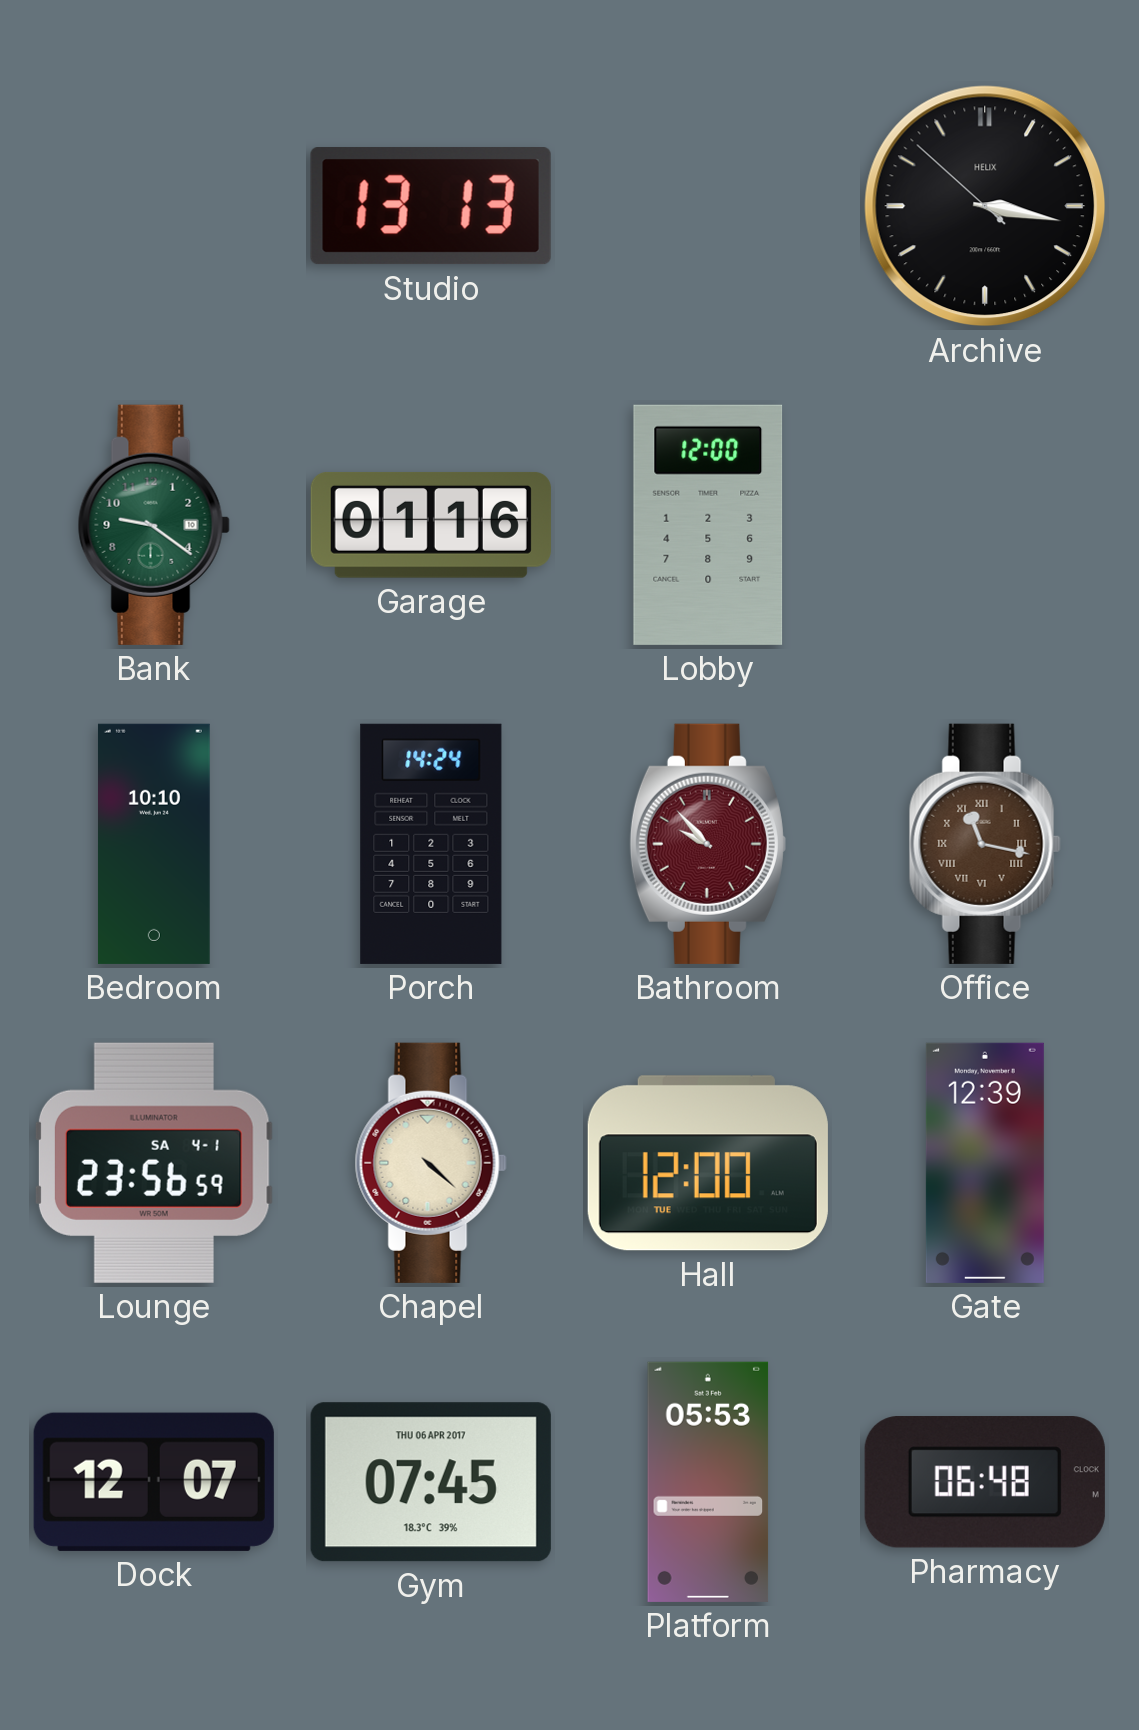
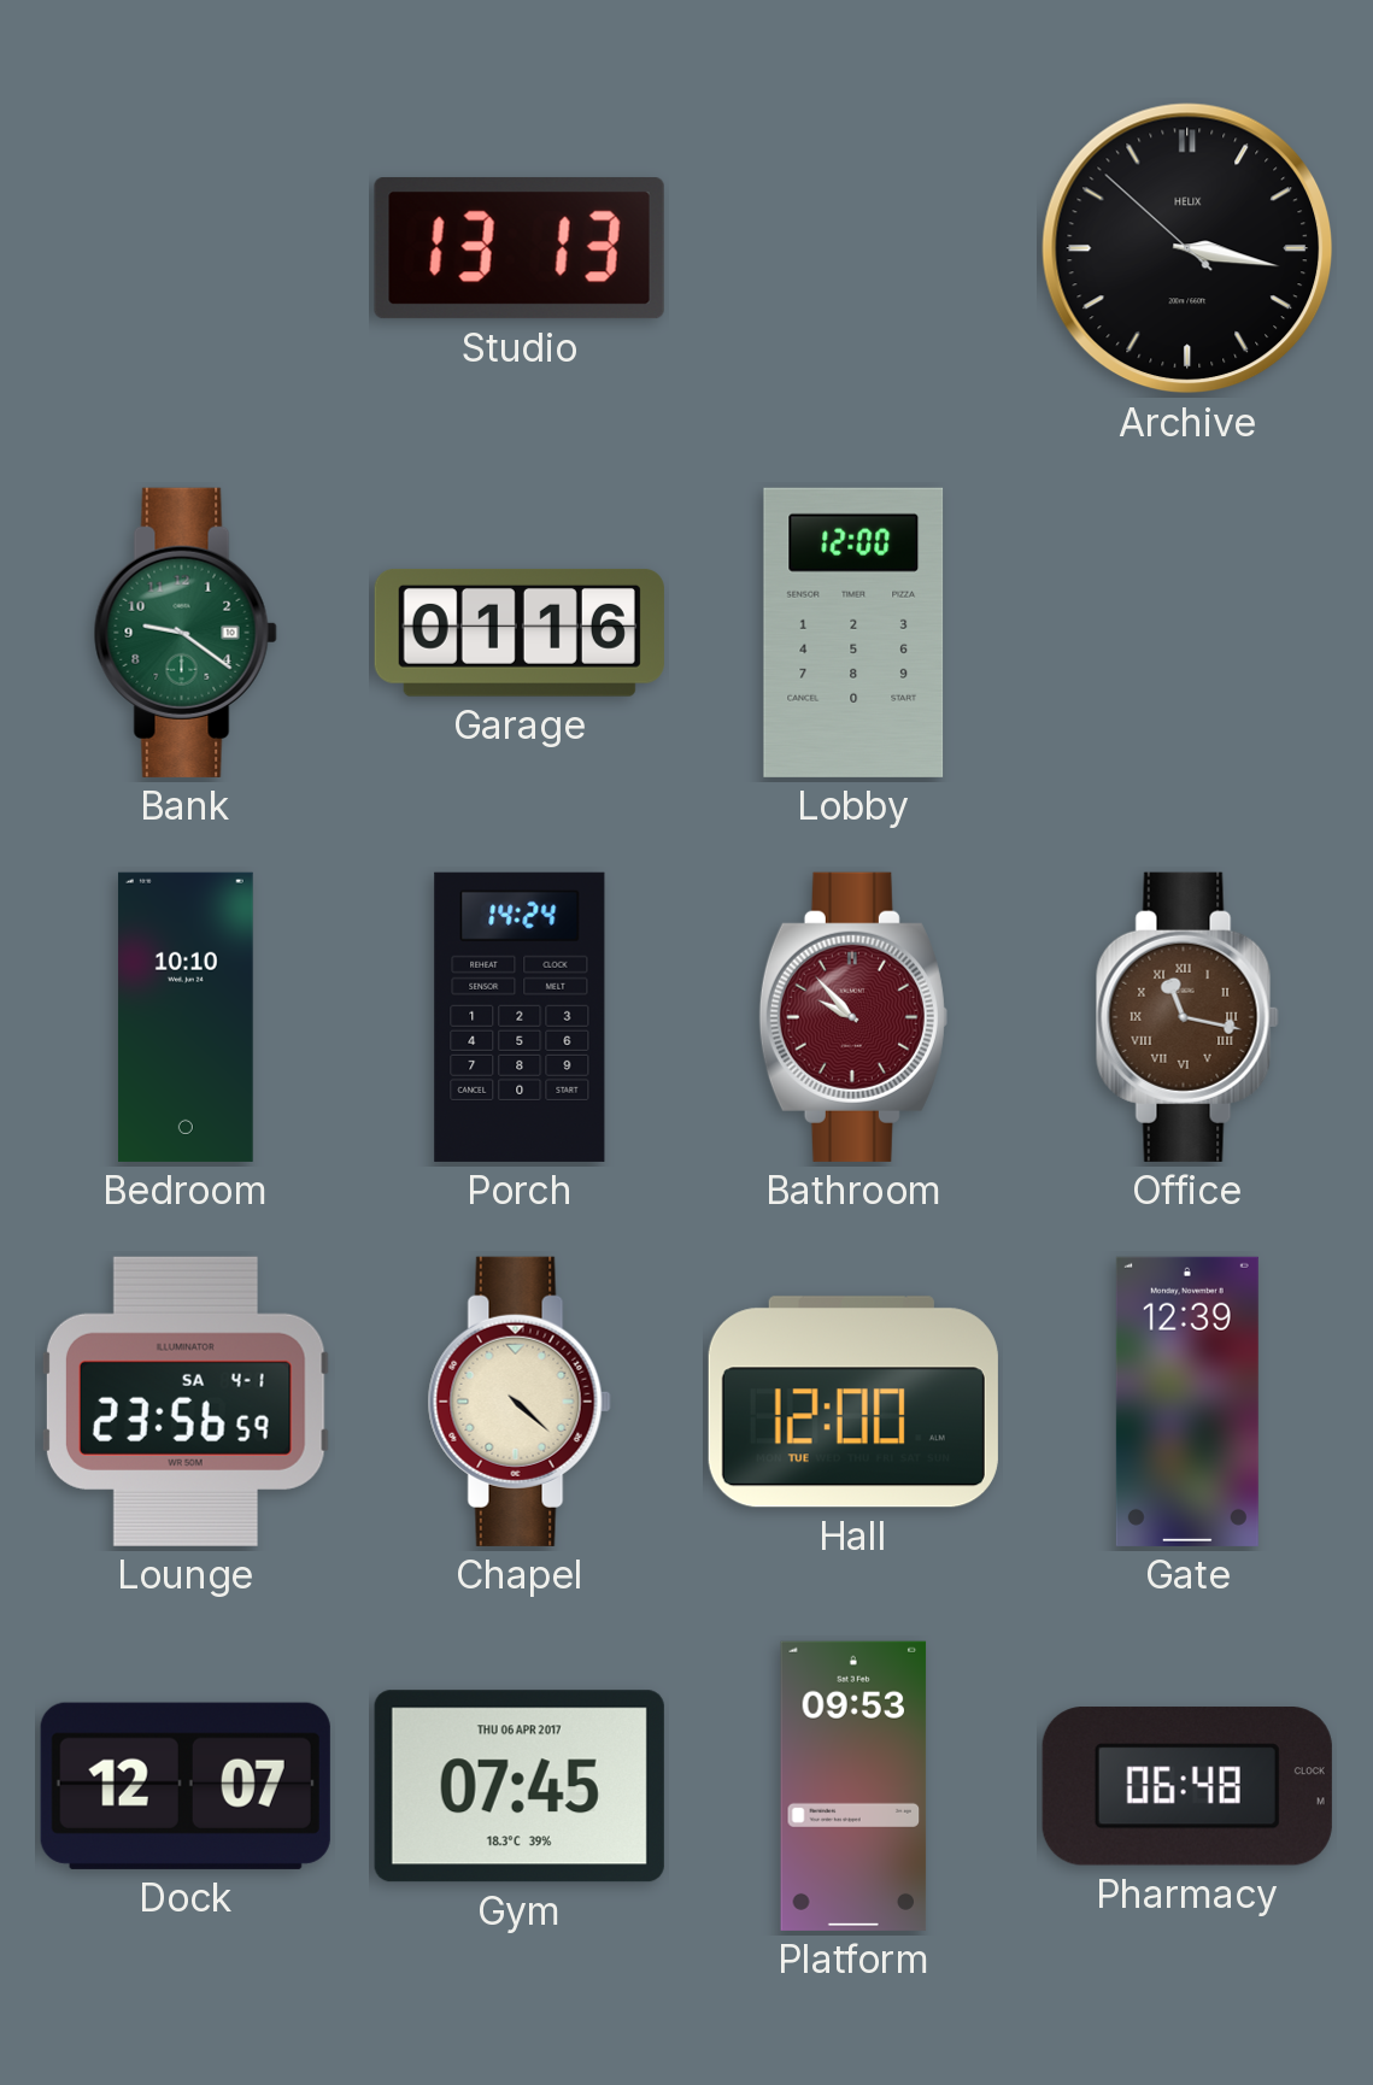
Platform: 05:53 -> 09:53
